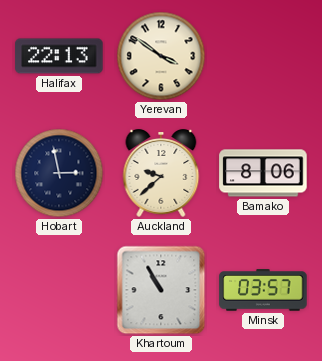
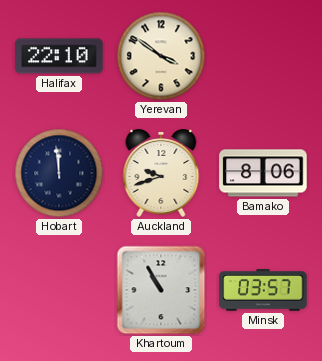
Halifax: 22:13 -> 22:10
Hobart: 2:58 -> 11:59
Auckland: 9:38 -> 9:42
